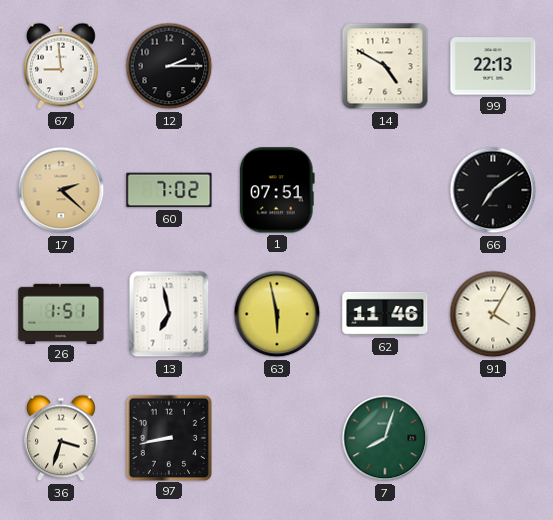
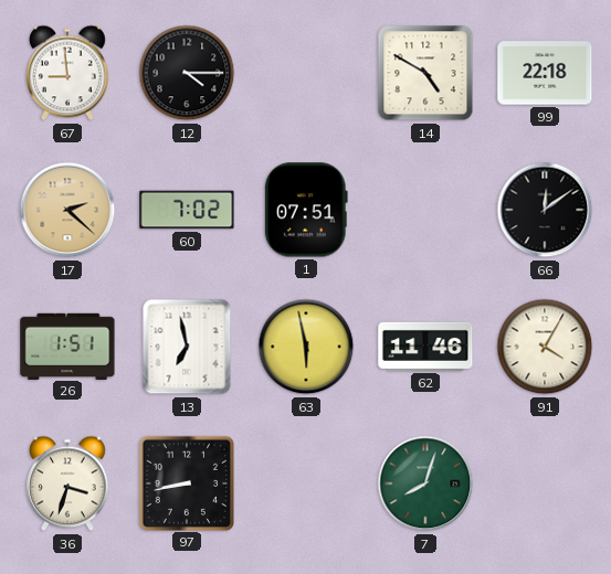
12: 2:15 -> 4:15
99: 22:13 -> 22:18
66: 7:09 -> 12:09
